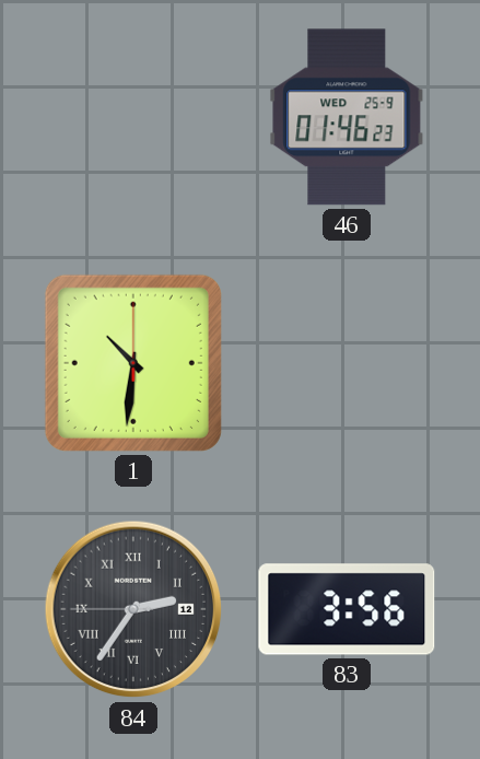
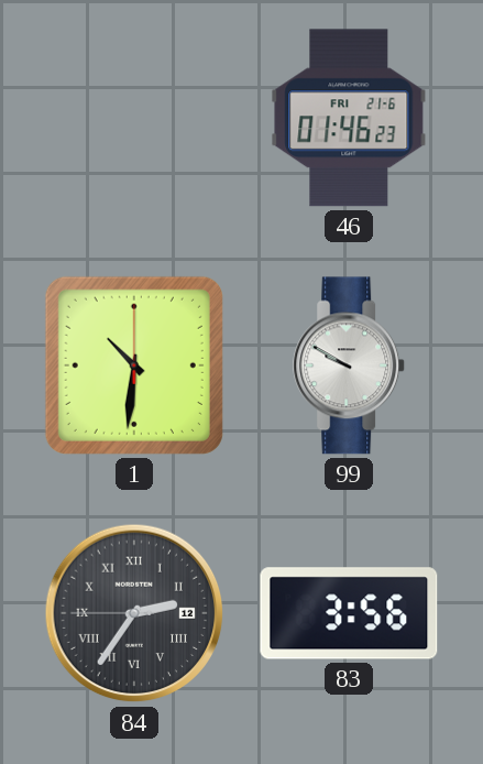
46 date: WED 25-9 -> FRI 21-6
99: none -> 9:50
